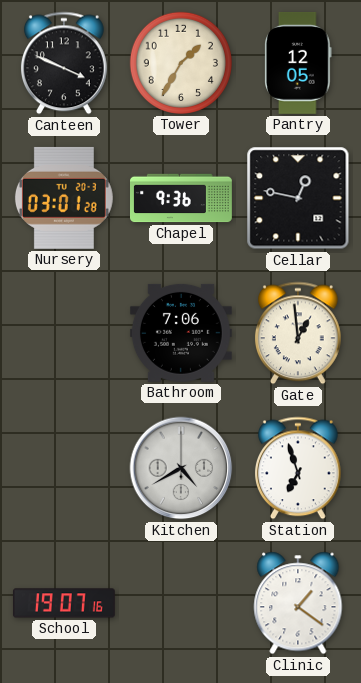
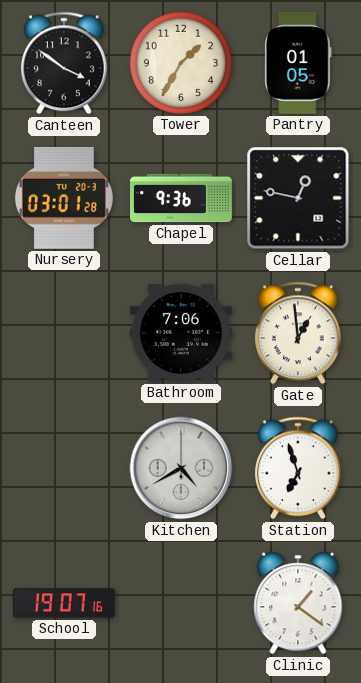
Canteen: 3:49 -> 3:51
Pantry: 12:05 -> 01:05
